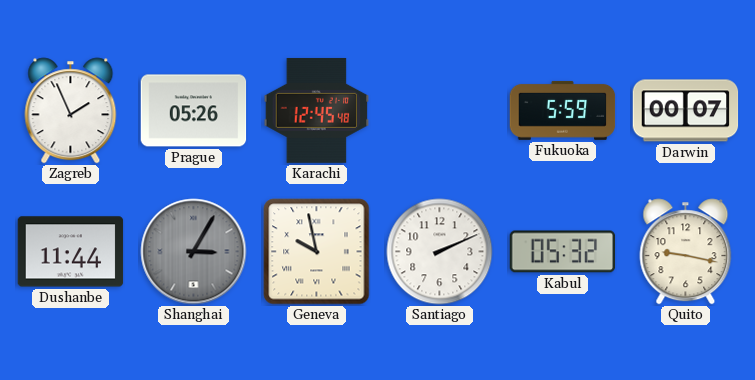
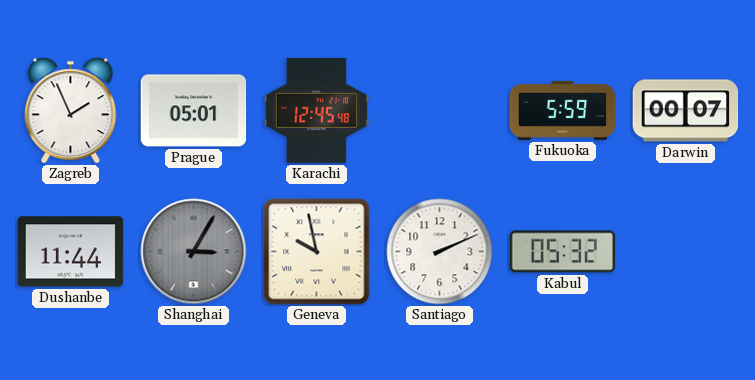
Prague: 05:26 -> 05:01
Quito: 9:17 -> none
